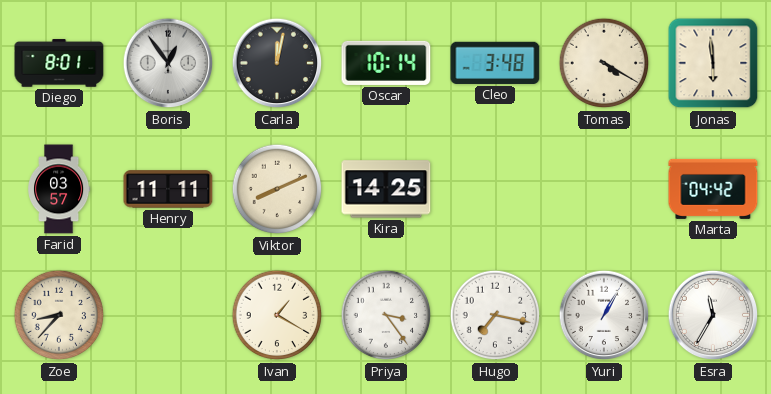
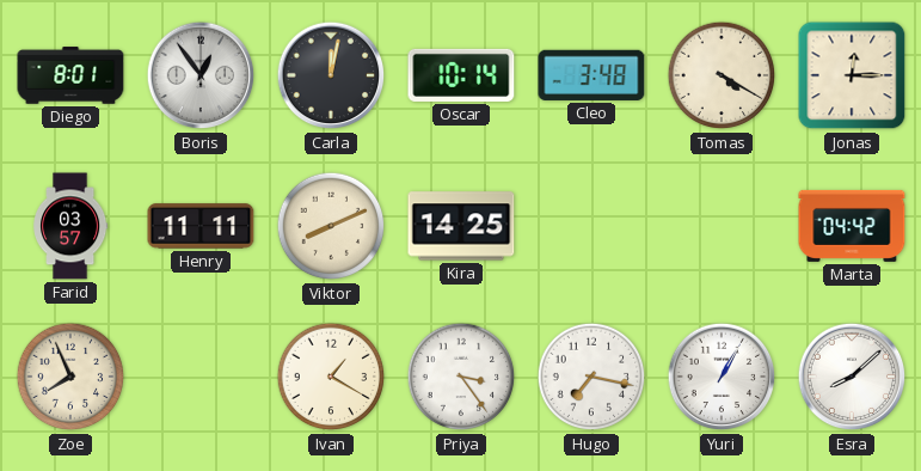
Jonas: 5:59 -> 12:15
Zoe: 8:37 -> 7:56
Esra: 11:35 -> 8:08
